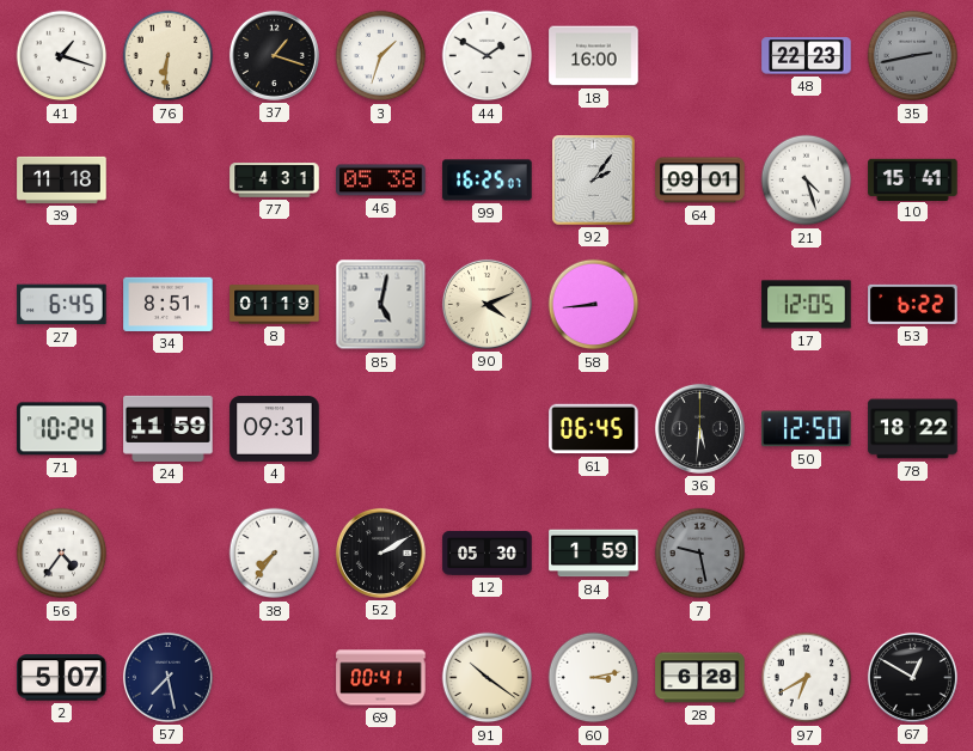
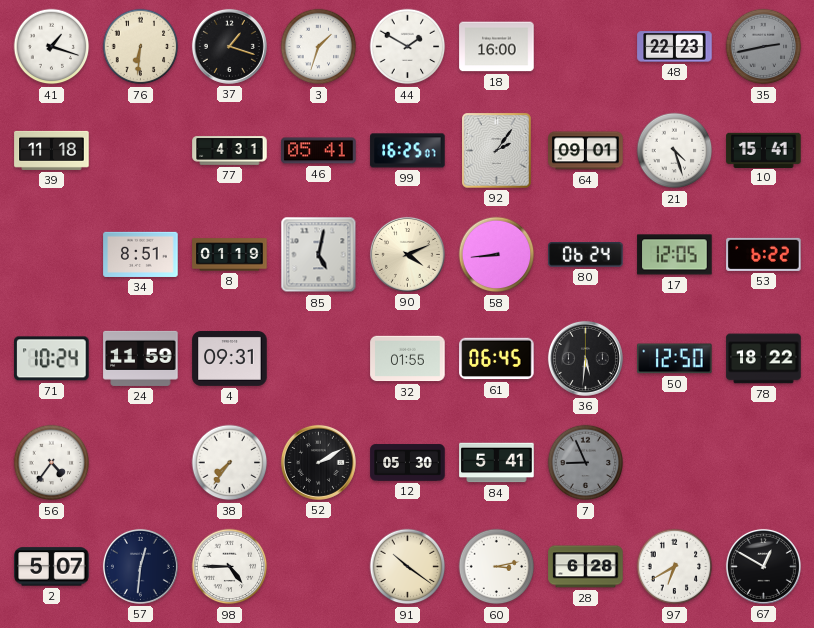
46: 05:38 -> 05:41
27: 6:45 -> none
80: none -> 06:24
32: none -> 01:55
84: 1:59 -> 5:41
7: 9:28 -> 8:56
57: 7:28 -> 12:31
98: none -> 4:45
69: 00:41 -> none
